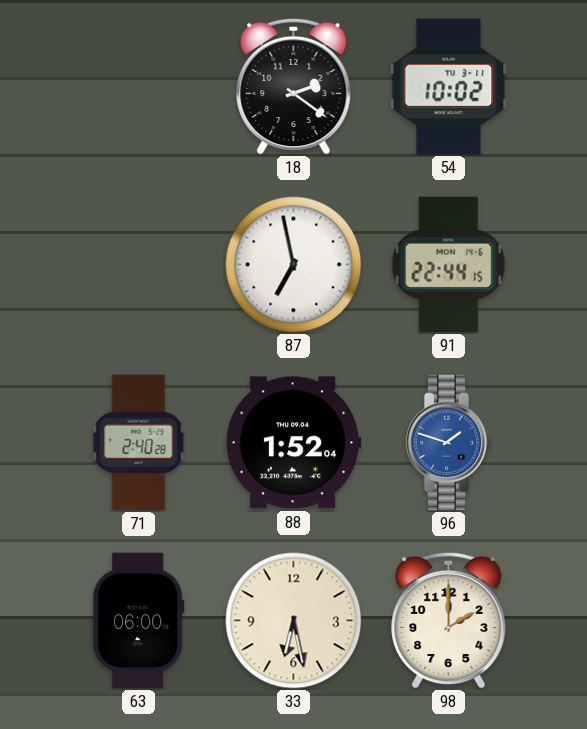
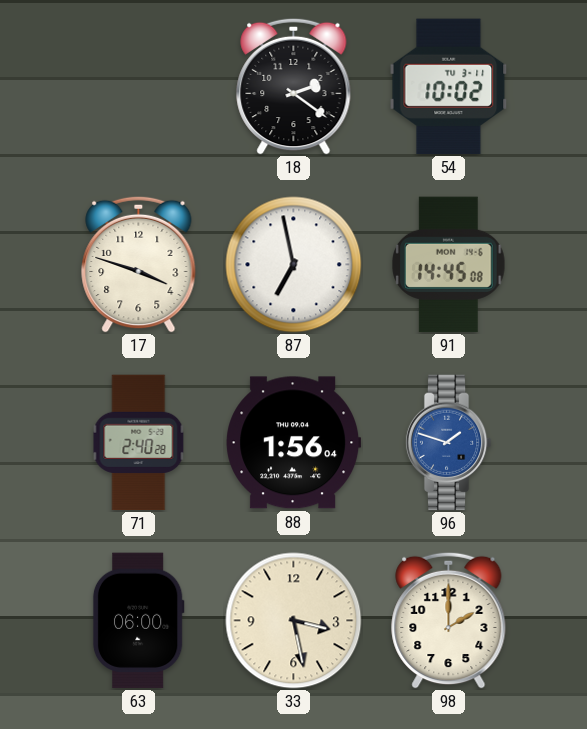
17: none -> 3:48
91: 22:44 -> 14:45
88: 1:52 -> 1:56
33: 6:28 -> 3:28
